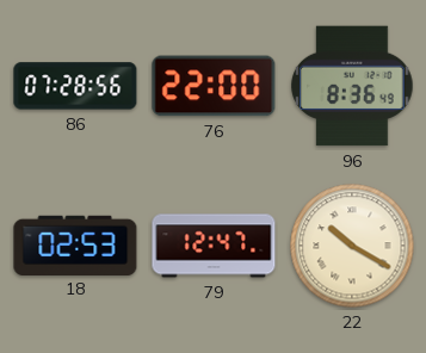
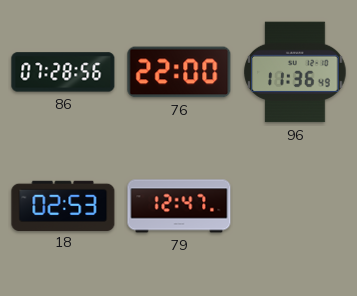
96: 8:36 -> 11:36
22: 10:20 -> none
